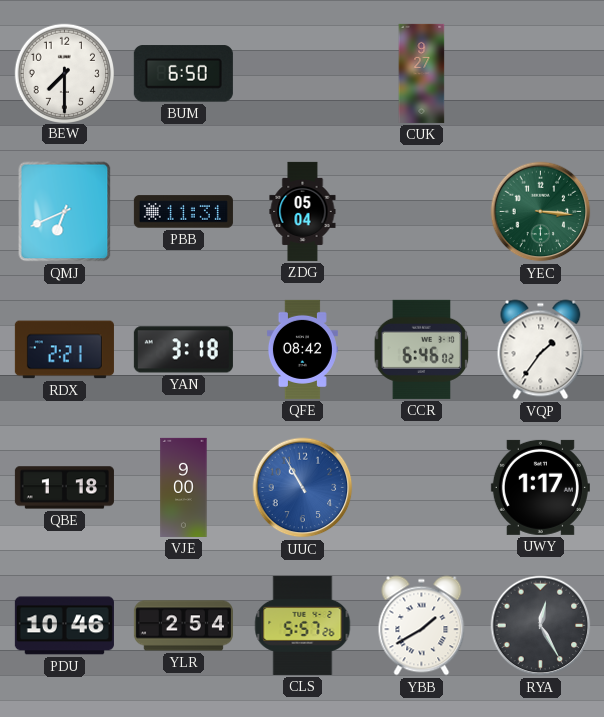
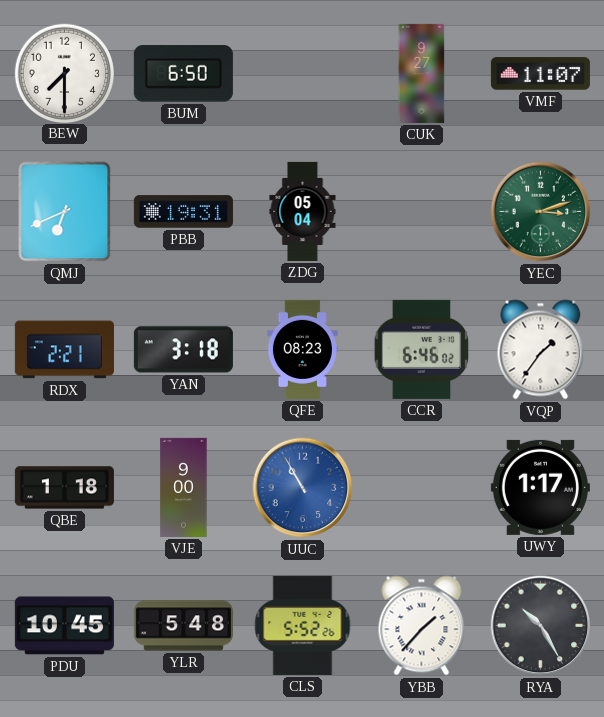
VMF: none -> 11:07
PBB: 11:31 -> 19:31
YEC: 3:16 -> 3:12
QFE: 08:42 -> 08:23
PDU: 10:46 -> 10:45
YLR: 2:54 -> 5:48
CLS: 5:57 -> 5:52
YBB: 1:40 -> 1:37
RYA: 12:25 -> 10:25
